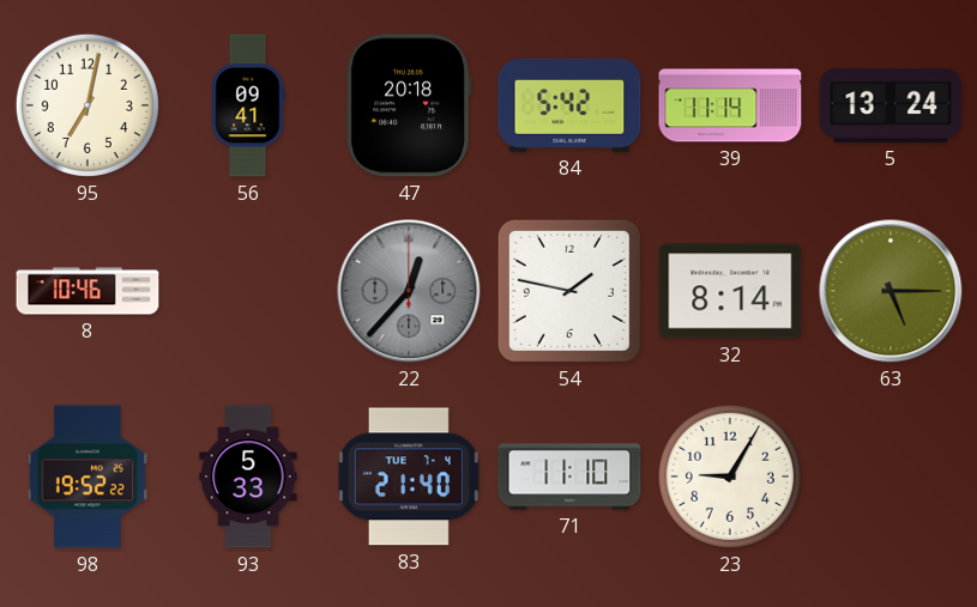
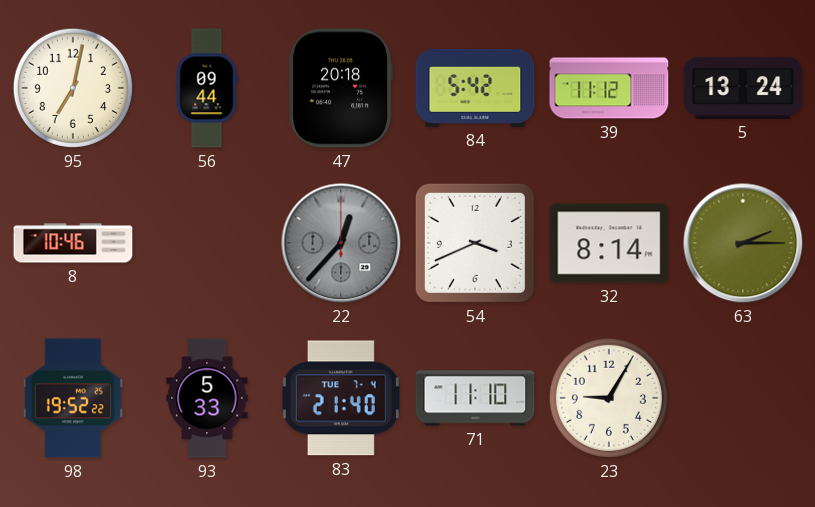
56: 09:41 -> 09:44
39: 11:14 -> 11:12
54: 1:47 -> 3:41
63: 5:15 -> 2:15
